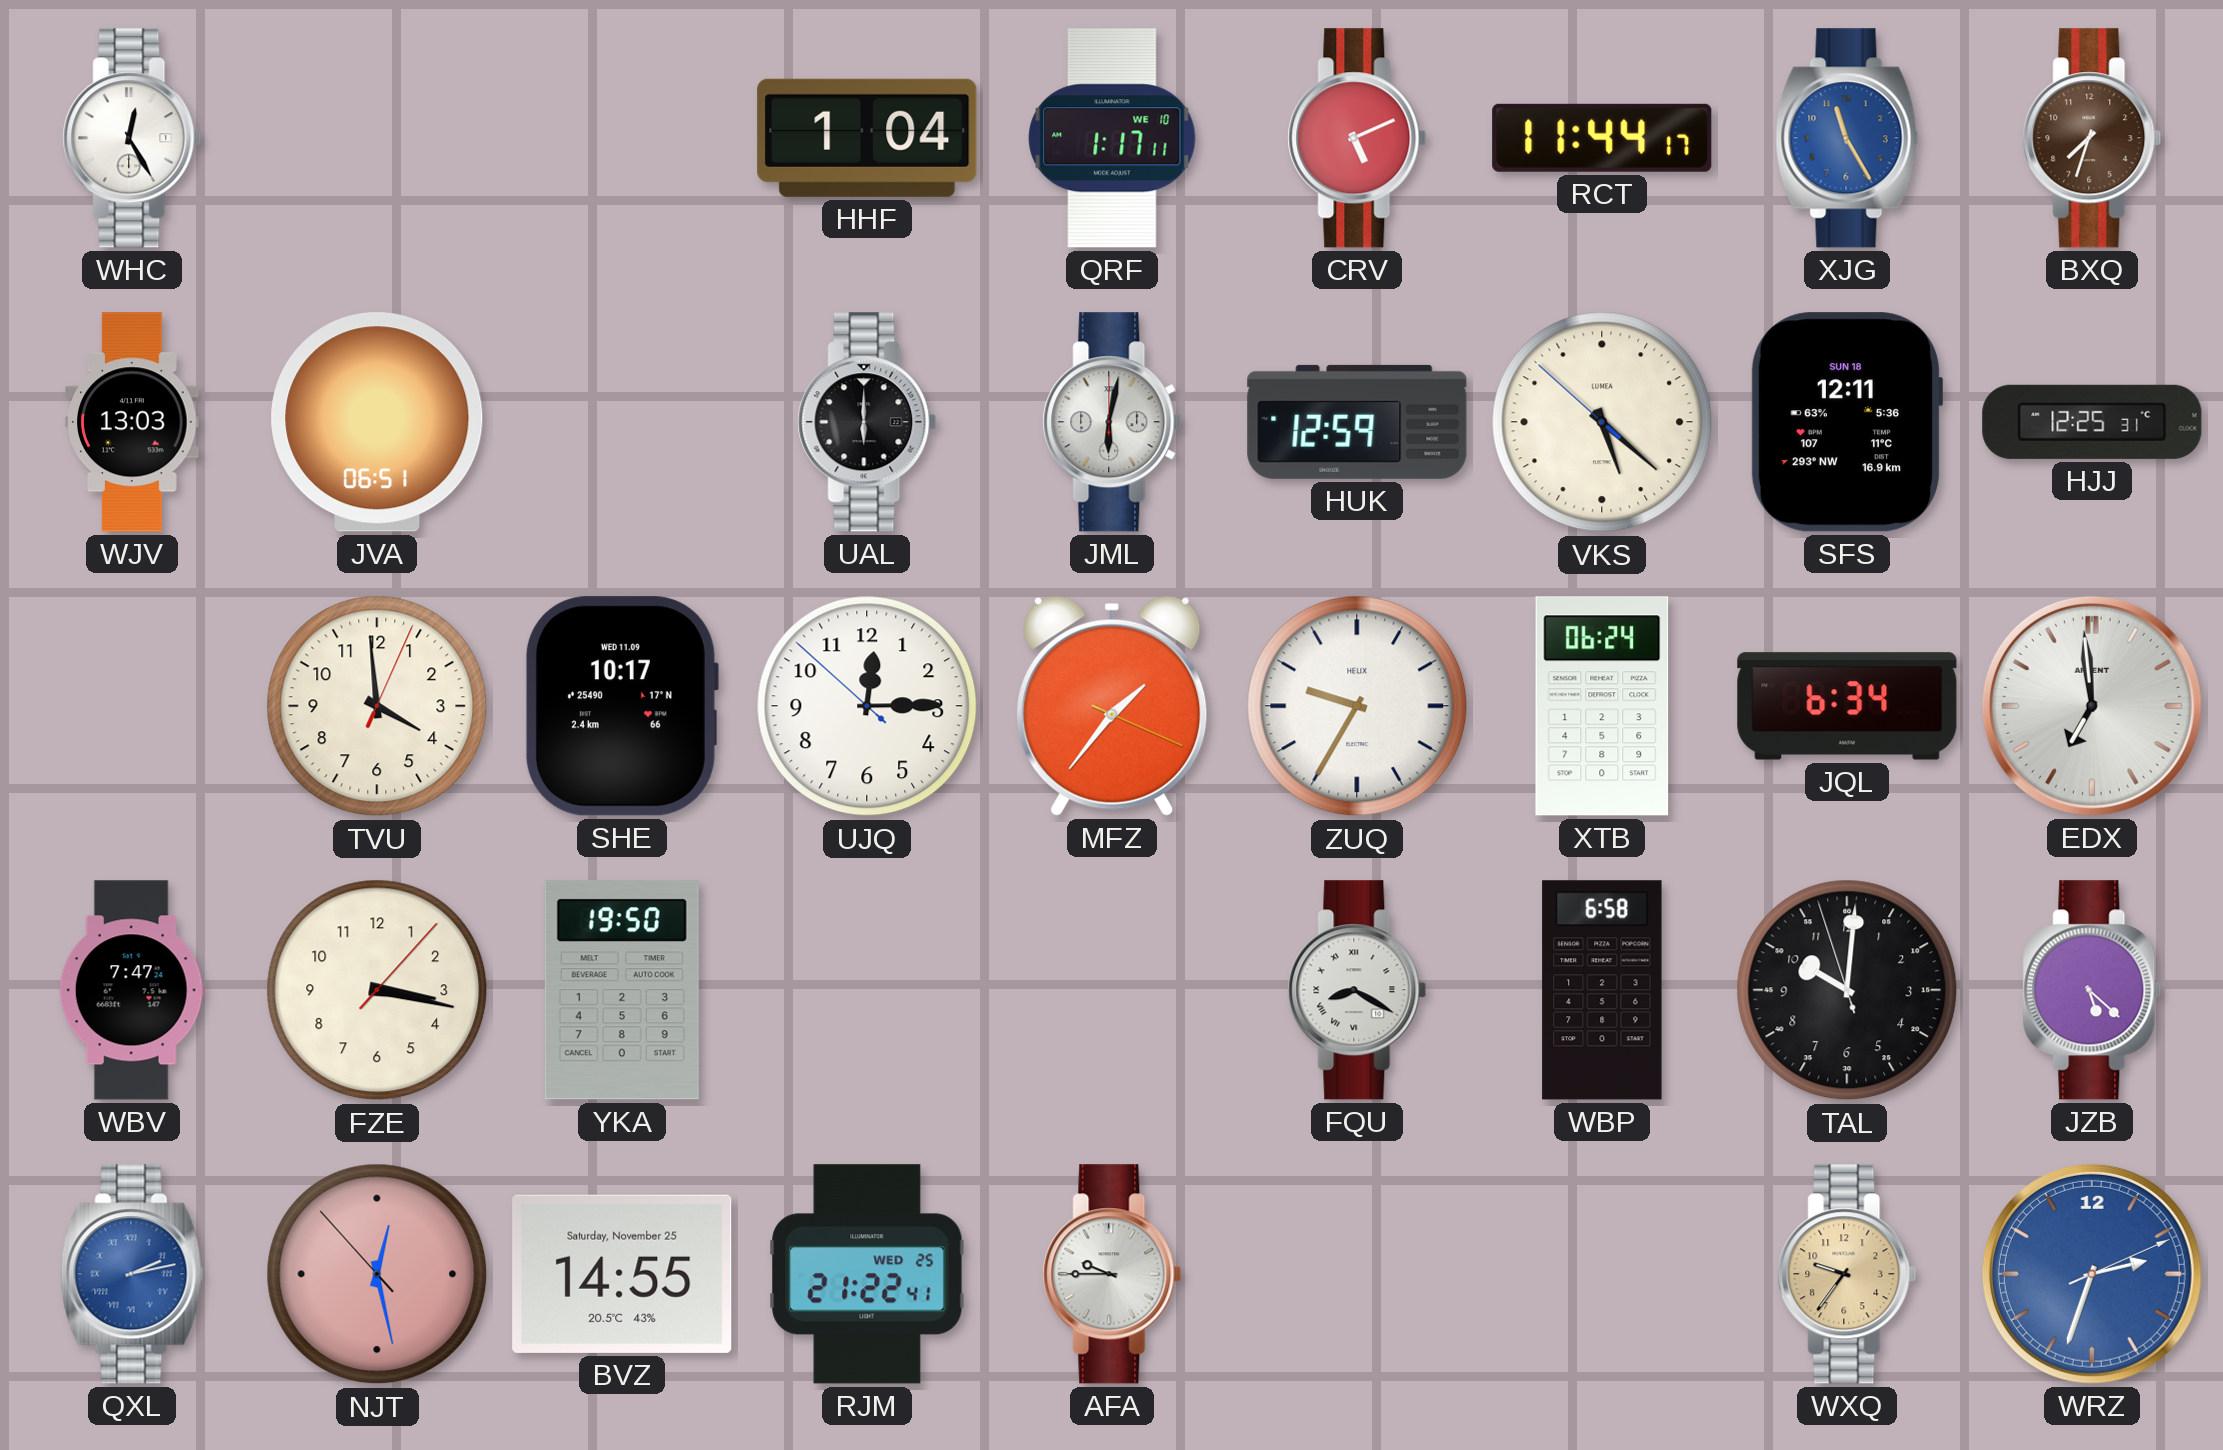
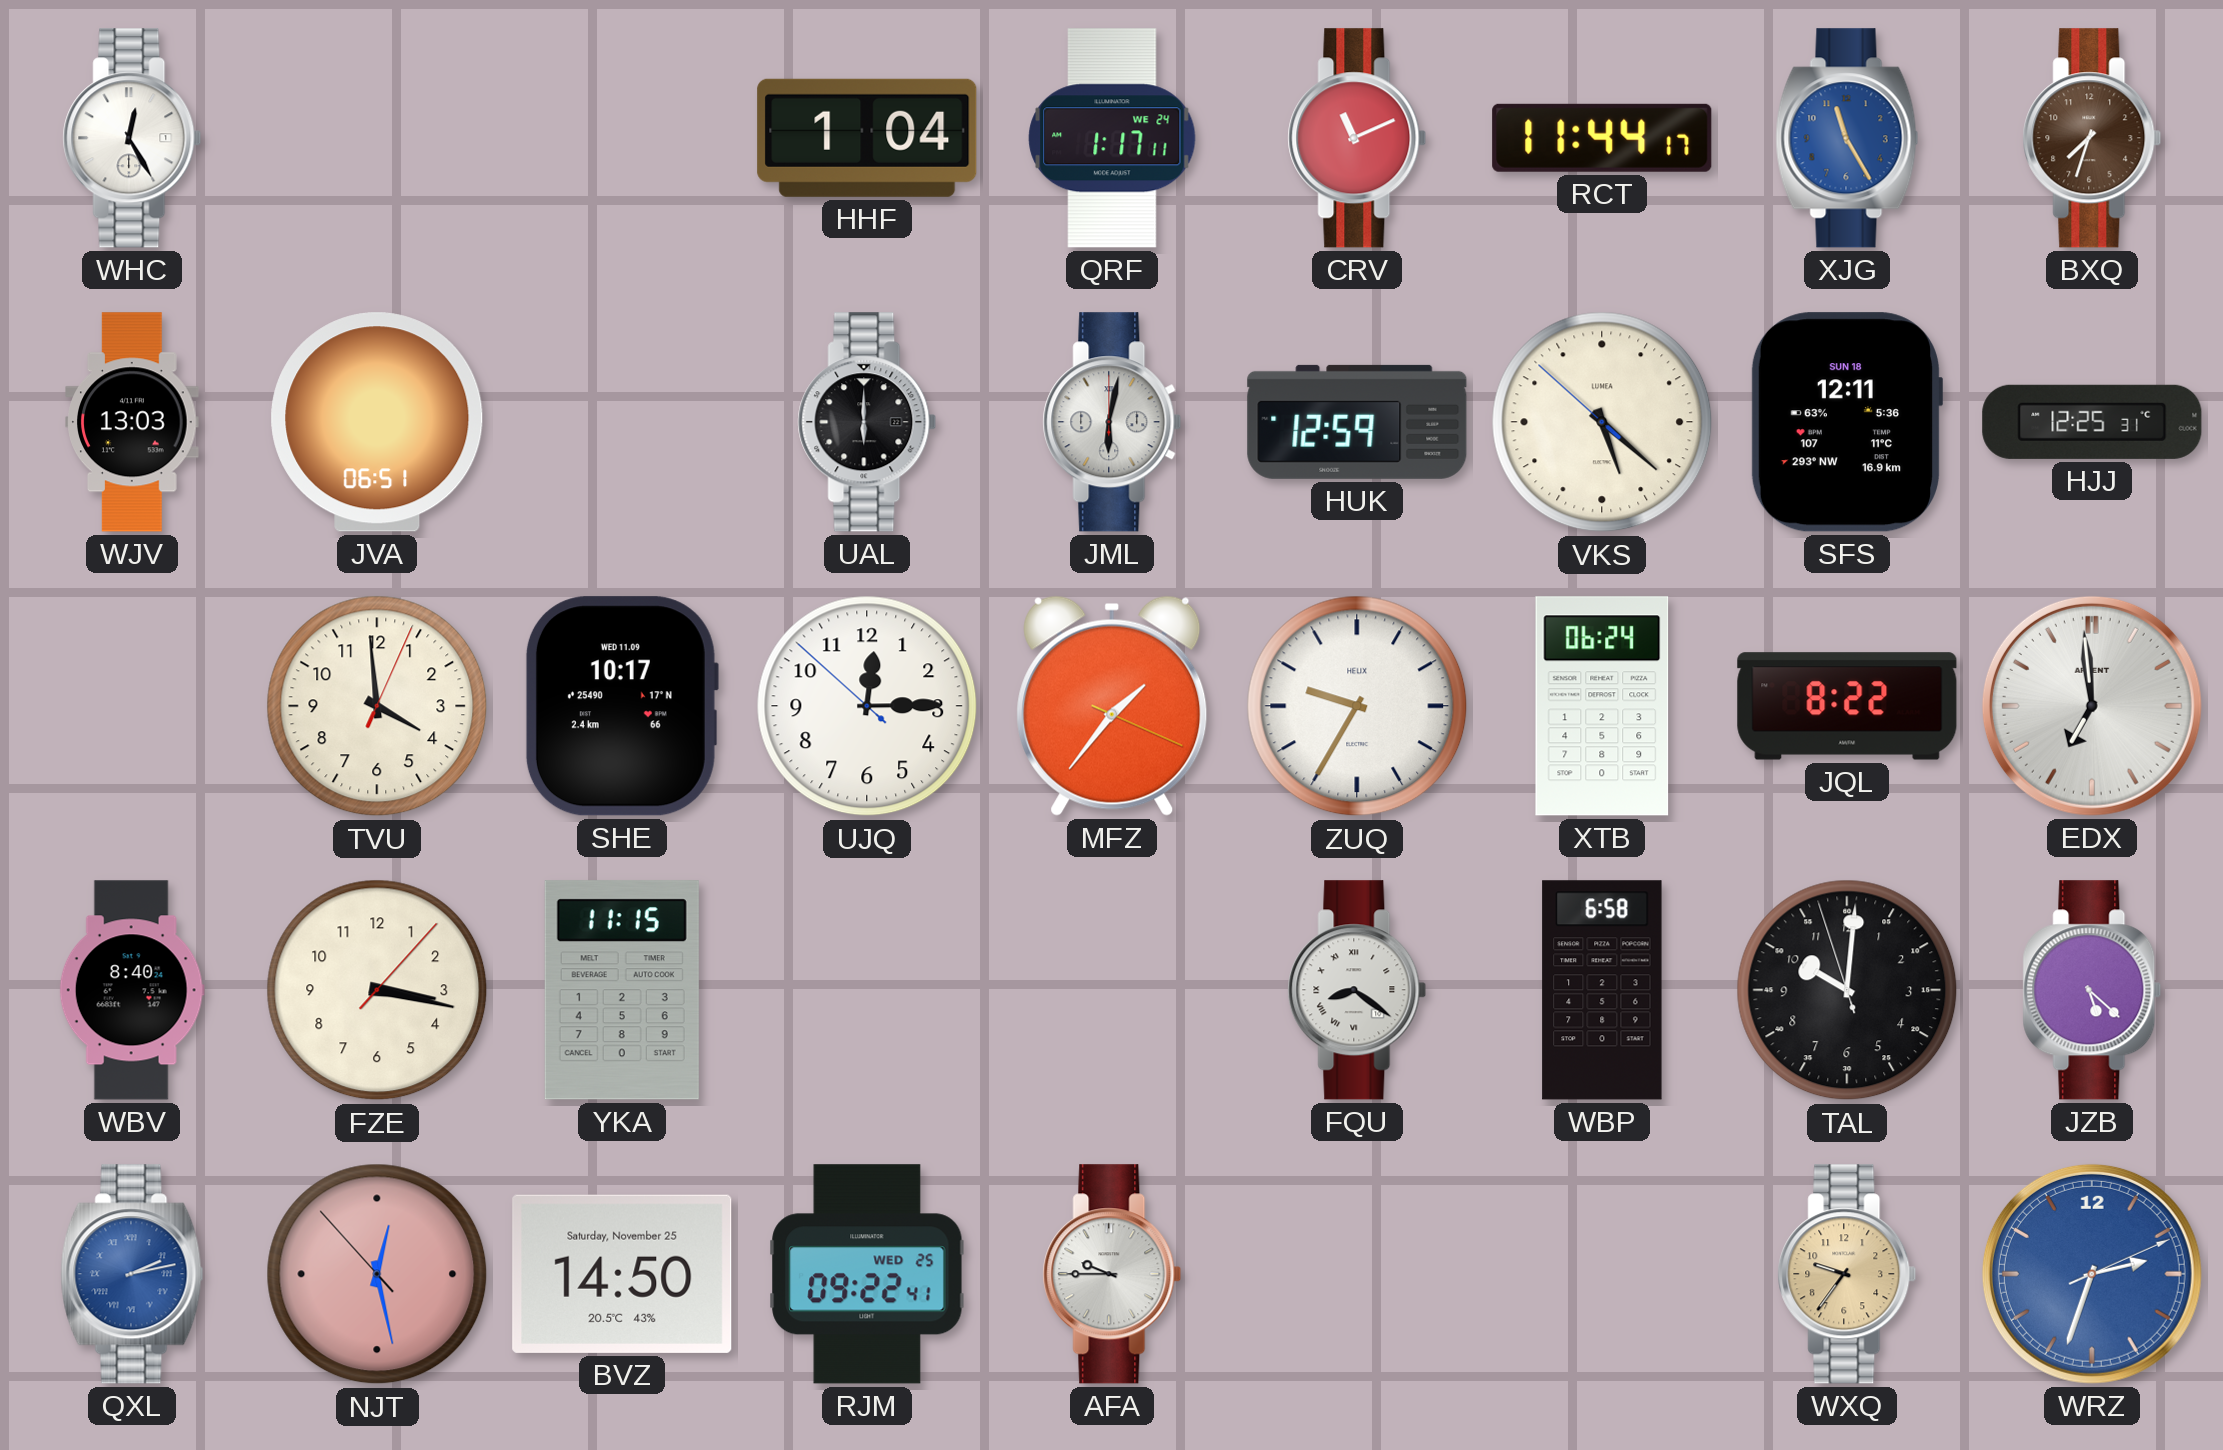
QRF date: WE 10 -> WE 24
CRV: 5:11 -> 11:11
JQL: 6:34 -> 8:22
WBV: 7:47 -> 8:40
YKA: 19:50 -> 11:15
FQU: 8:20 -> 8:21
BVZ: 14:55 -> 14:50
RJM: 21:22 -> 09:22
